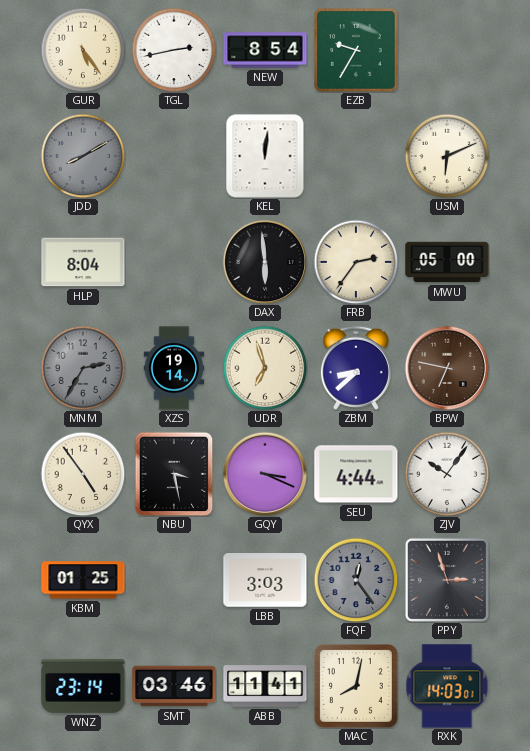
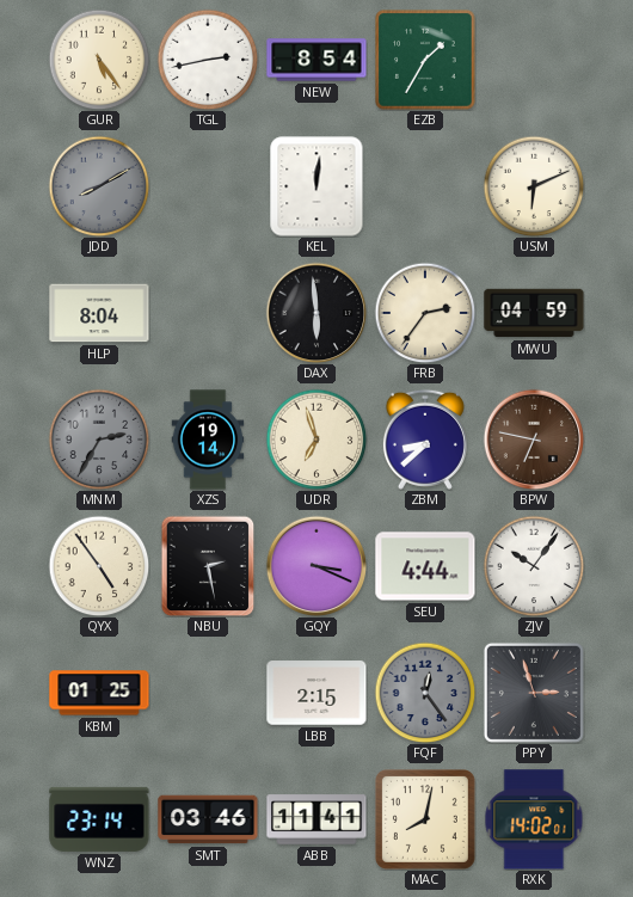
EZB: 9:35 -> 1:35
MWU: 05:00 -> 04:59
NBU: 3:28 -> 2:28
LBB: 3:03 -> 2:15
RXK: 14:03 -> 14:02
